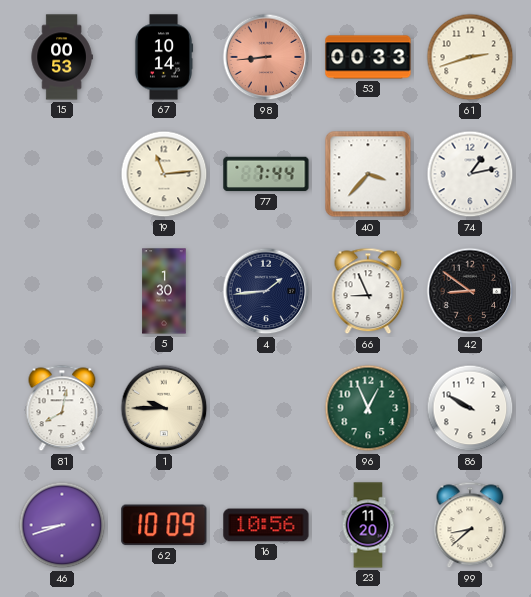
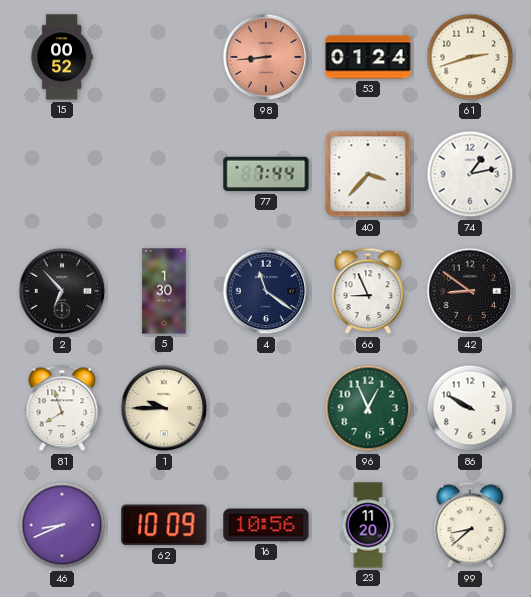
15: 00:53 -> 00:52
67: 10:14 -> none
53: 00:33 -> 01:24
19: 11:14 -> none
2: none -> 6:53
4: 1:44 -> 11:21
81: 8:02 -> 7:57
46: 8:42 -> 8:41
